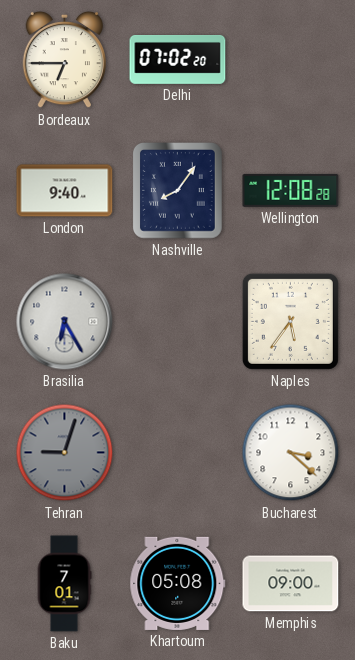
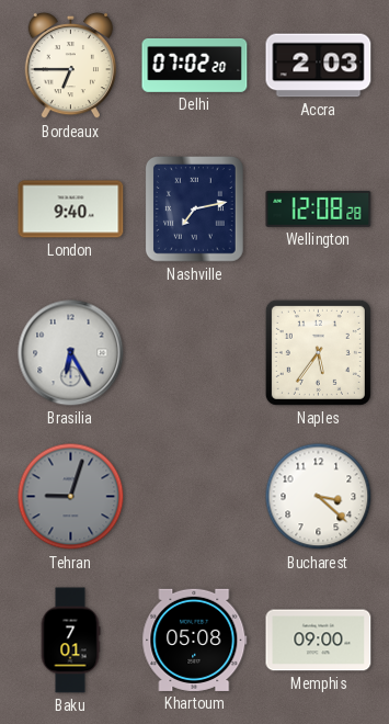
Accra: none -> 2:03
Nashville: 8:06 -> 7:13
